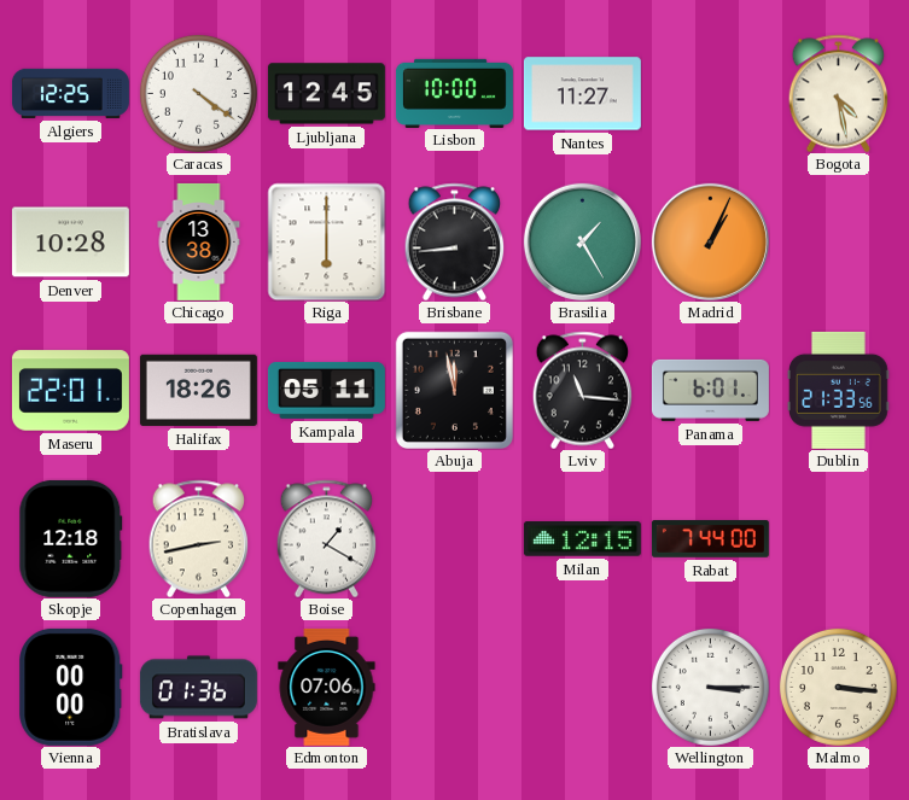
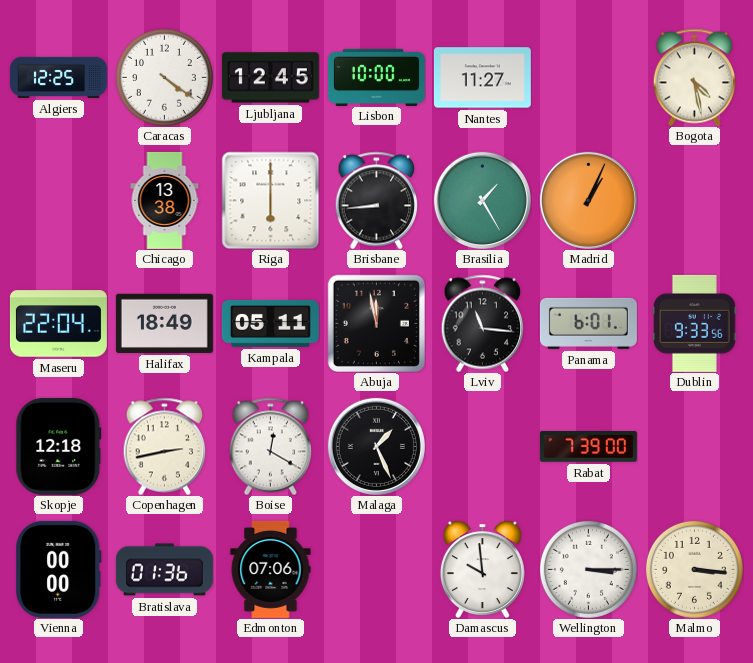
Denver: 10:28 -> none
Maseru: 22:01 -> 22:04
Halifax: 18:26 -> 18:49
Dublin: 21:33 -> 9:33
Boise: 1:20 -> 12:20
Malaga: none -> 1:26
Milan: 12:15 -> none
Rabat: 7:44 -> 7:39
Damascus: none -> 9:59
